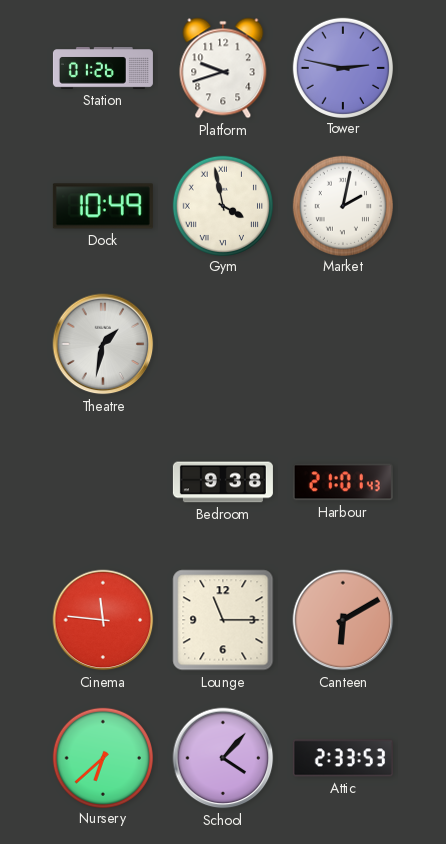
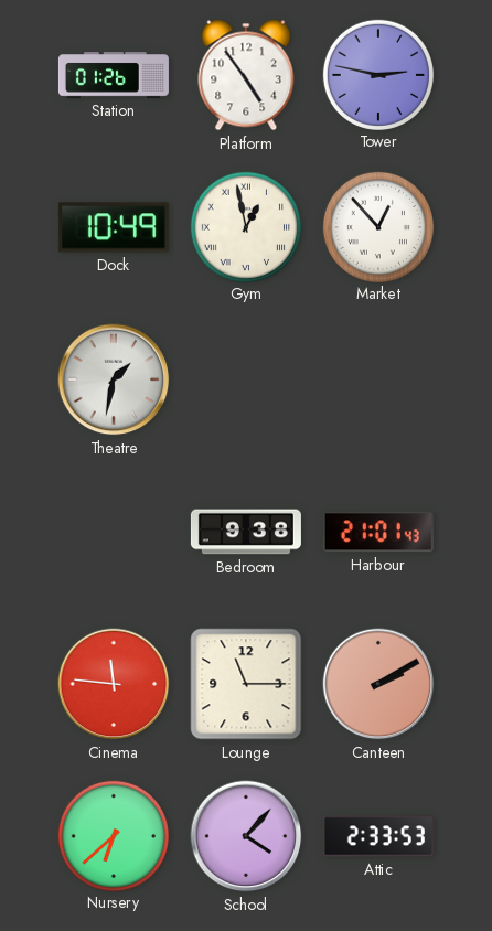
Platform: 9:42 -> 4:54
Gym: 3:58 -> 12:58
Market: 2:02 -> 12:53
Canteen: 6:10 -> 2:10
